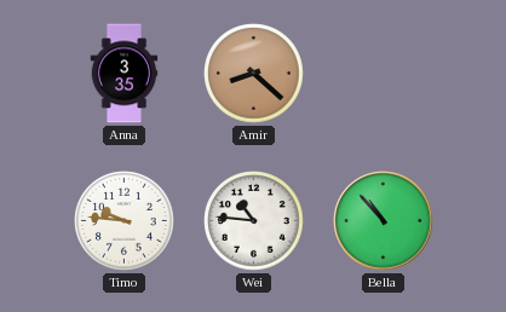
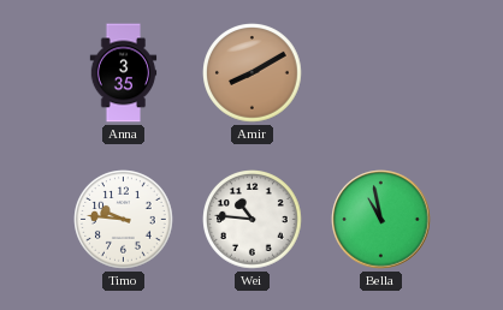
Amir: 8:22 -> 8:10
Bella: 10:53 -> 10:58
